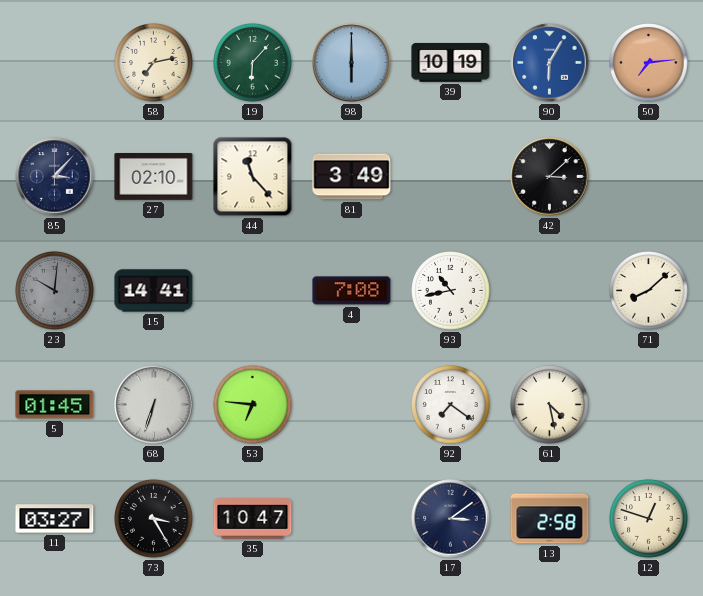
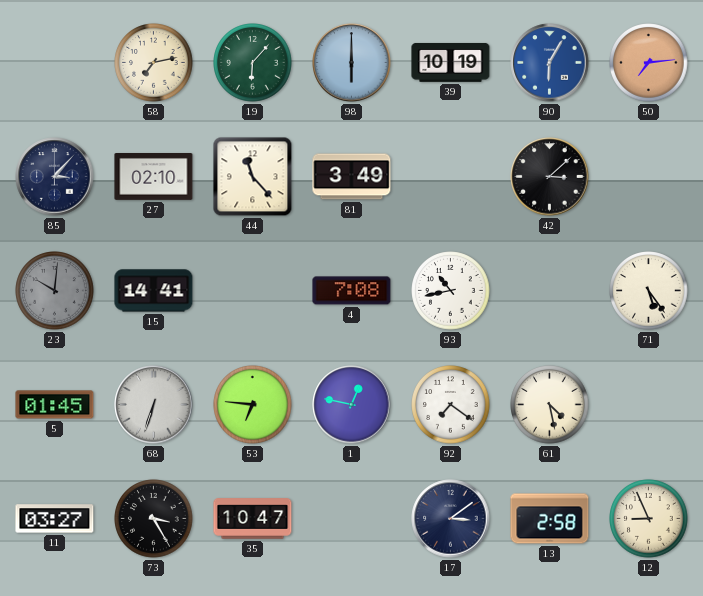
71: 8:08 -> 5:24
1: none -> 12:47
12: 12:48 -> 8:56
